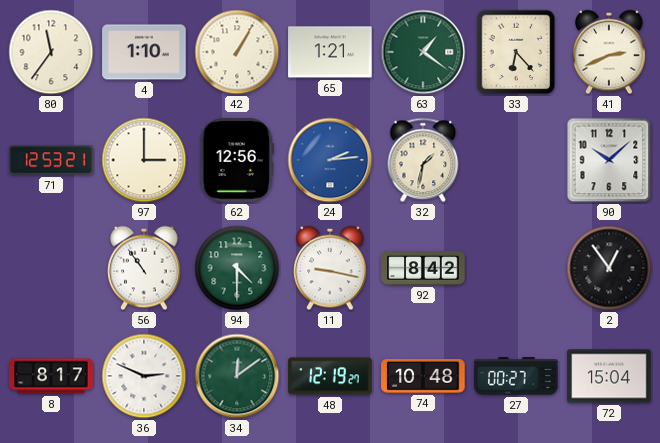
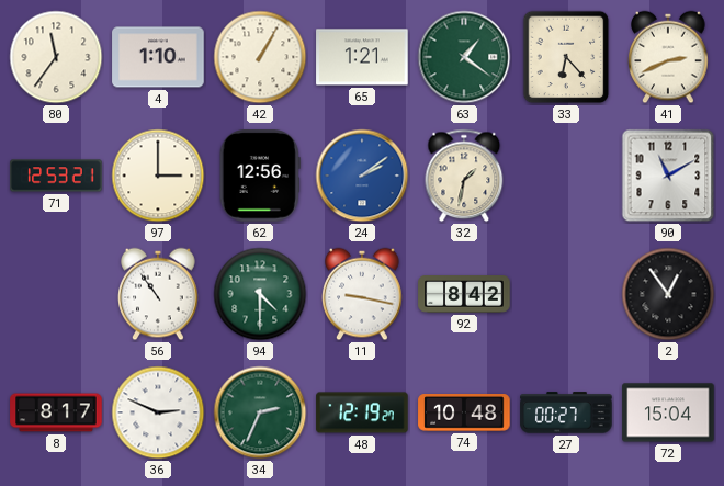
24: 2:14 -> 2:09
90: 10:08 -> 11:10
34: 12:09 -> 2:34
